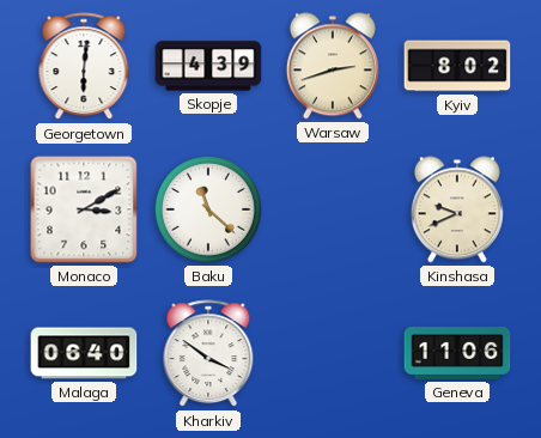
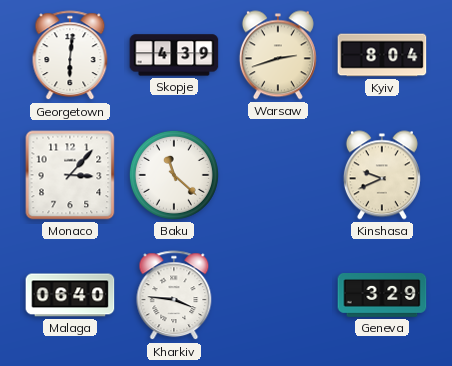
Kyiv: 8:02 -> 8:04
Monaco: 3:10 -> 3:07
Kharkiv: 3:51 -> 3:46
Geneva: 11:06 -> 3:29
